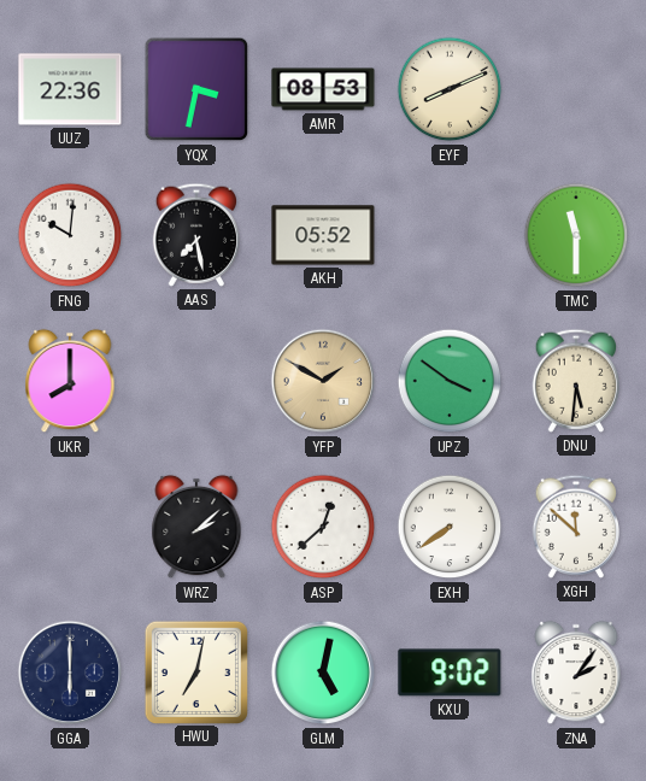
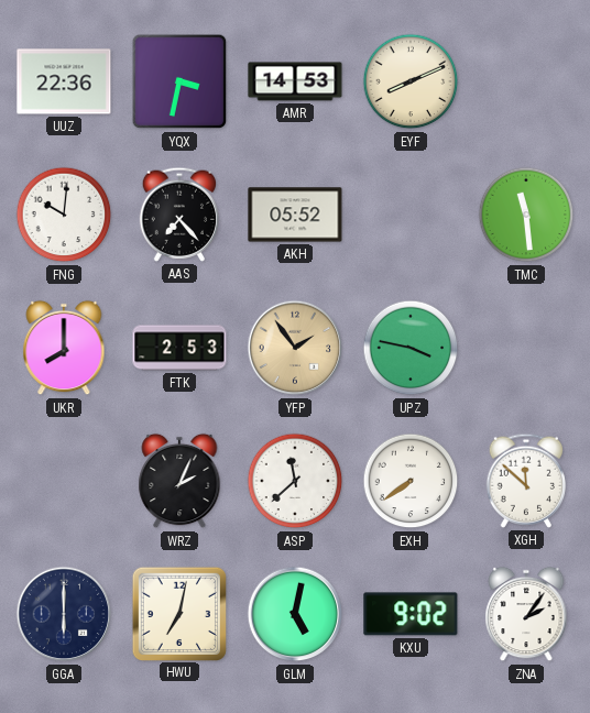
AMR: 08:53 -> 14:53
AAS: 7:28 -> 7:23
TMC: 11:30 -> 11:29
FTK: none -> 2:53
YFP: 1:50 -> 1:54
UPZ: 3:51 -> 3:47
DNU: 5:31 -> none
WRZ: 2:08 -> 2:04
ASP: 12:38 -> 11:38
